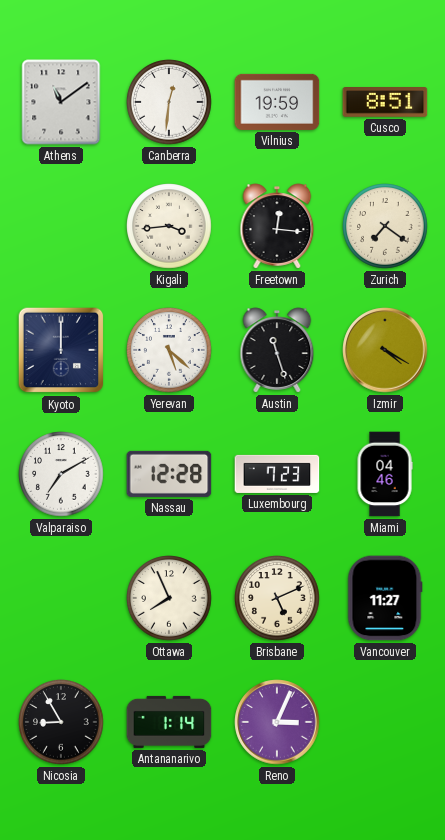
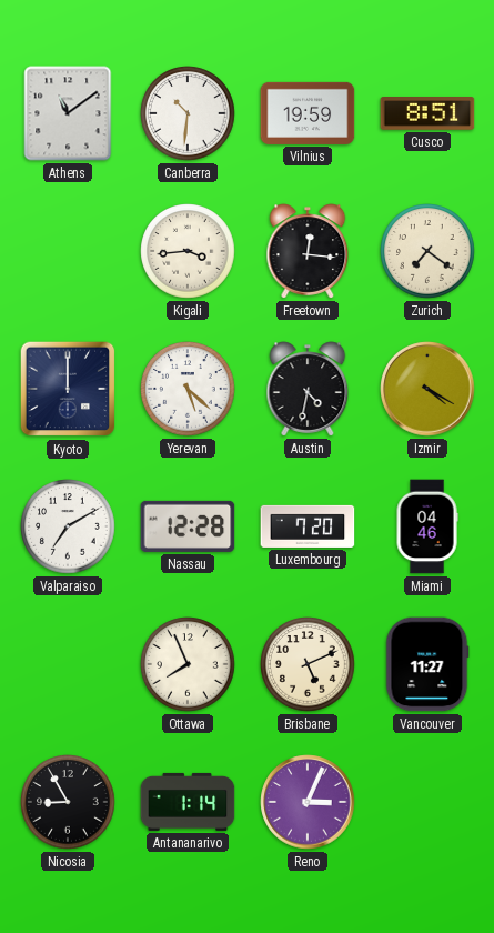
Canberra: 12:31 -> 10:31
Austin: 11:27 -> 4:32
Luxembourg: 7:23 -> 7:20
